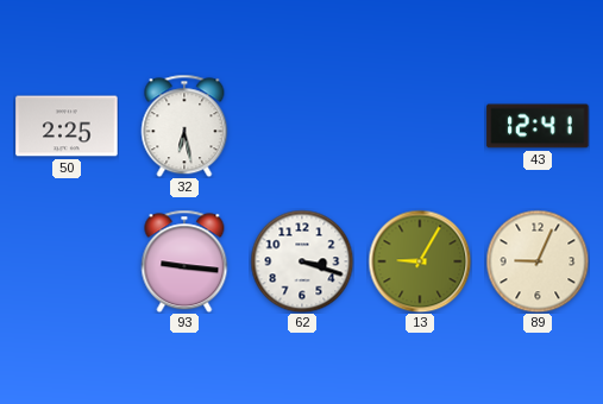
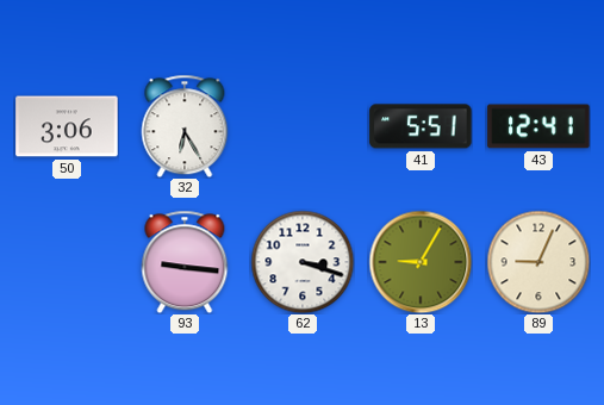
50: 2:25 -> 3:06
32: 6:28 -> 6:25
41: none -> 5:51
